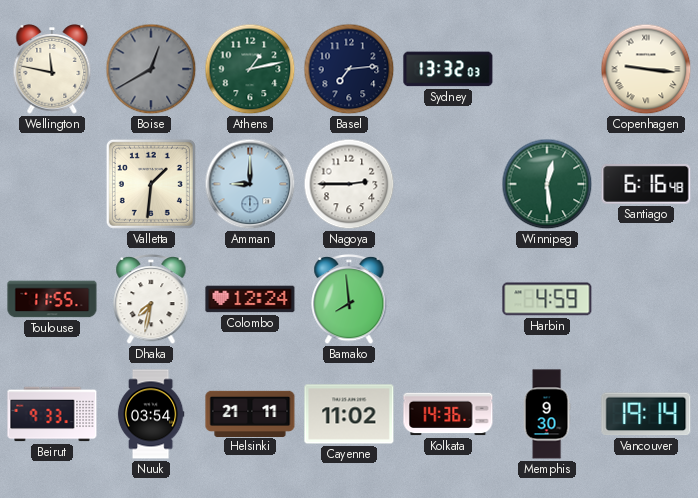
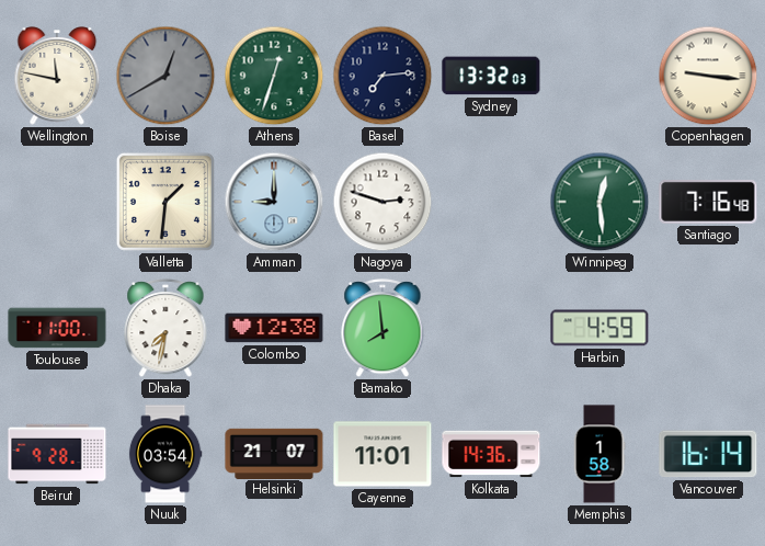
Athens: 1:13 -> 12:33
Nagoya: 2:45 -> 2:48
Santiago: 6:16 -> 7:16
Toulouse: 11:55 -> 11:00
Colombo: 12:24 -> 12:38
Beirut: 9:33 -> 9:28
Helsinki: 21:11 -> 21:07
Cayenne: 11:02 -> 11:01
Memphis: 9:30 -> 1:58
Vancouver: 19:14 -> 16:14
